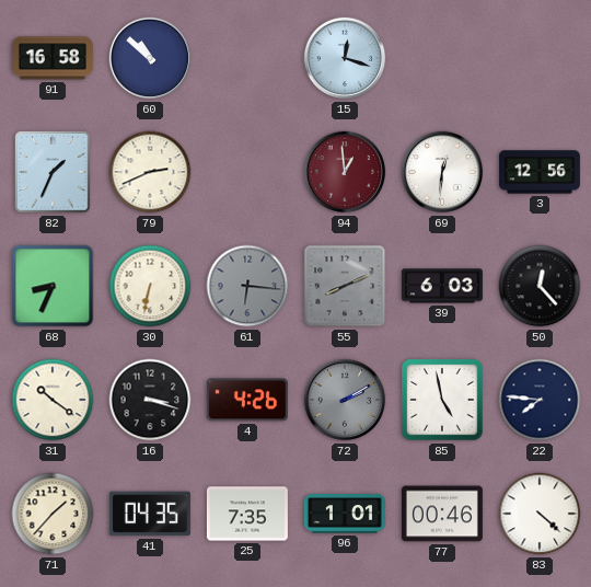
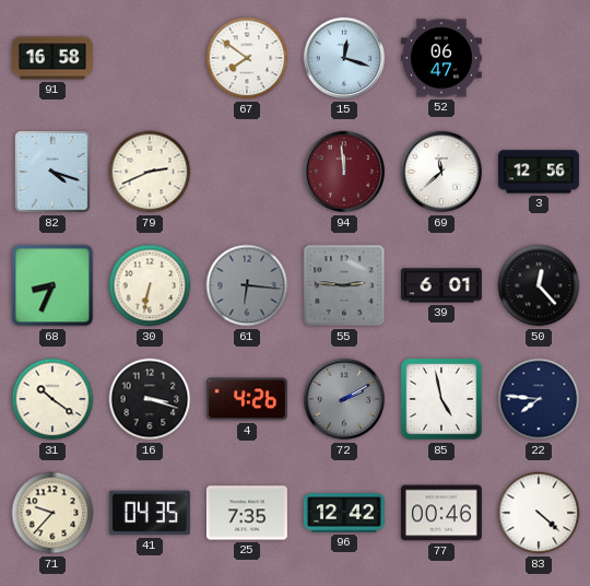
60: 10:52 -> none
67: none -> 7:51
52: none -> 06:47
82: 1:34 -> 4:18
94: 12:59 -> 11:59
69: 12:31 -> 11:38
55: 8:11 -> 2:46
39: 6:03 -> 6:01
71: 1:37 -> 9:37
96: 1:01 -> 12:42
